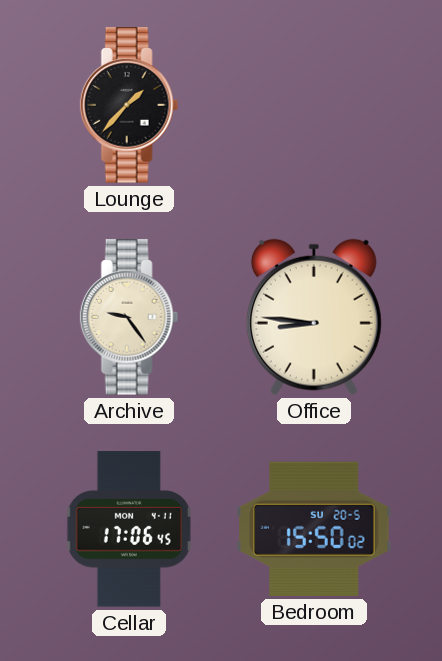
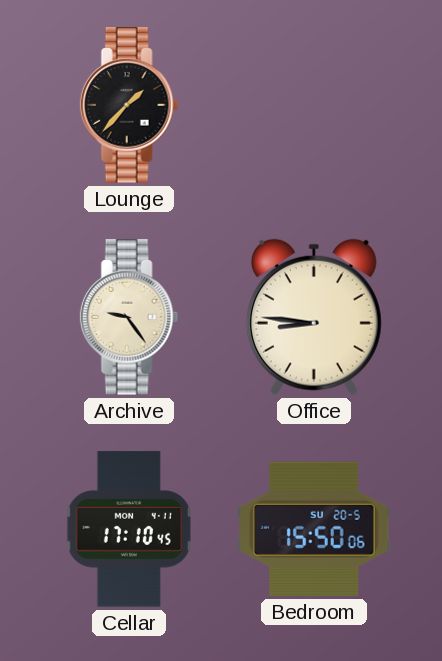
Cellar: 17:06 -> 17:10
Bedroom: 15:50:02 -> 15:50:06
